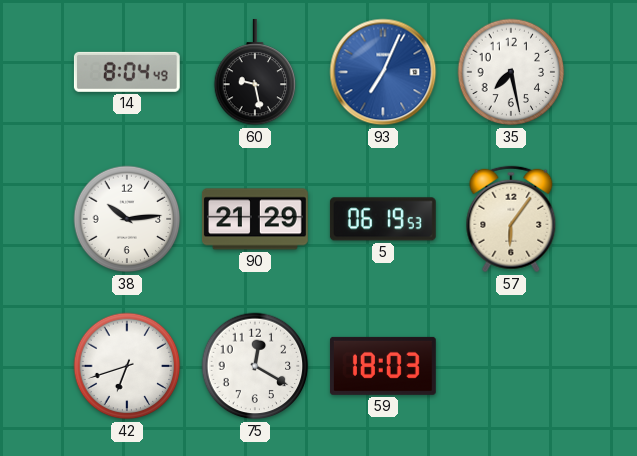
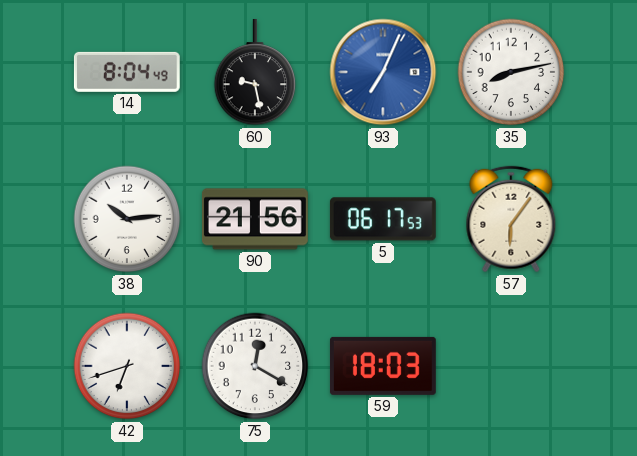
35: 7:28 -> 8:13
90: 21:29 -> 21:56
5: 06:19 -> 06:17
